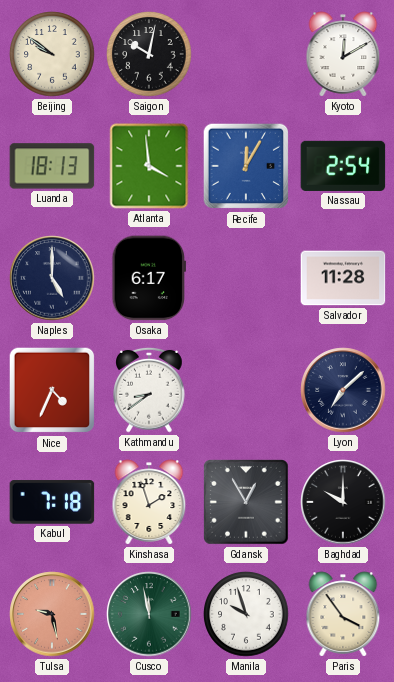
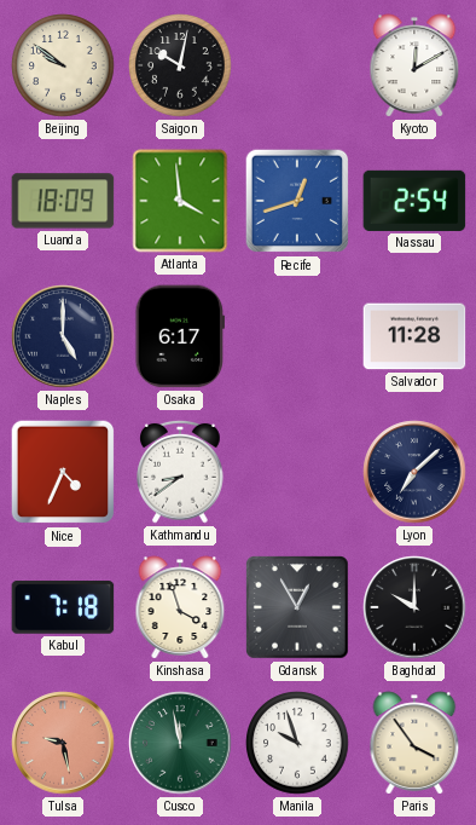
Luanda: 18:13 -> 18:09
Recife: 12:05 -> 12:42
Kinshasa: 1:57 -> 3:57
